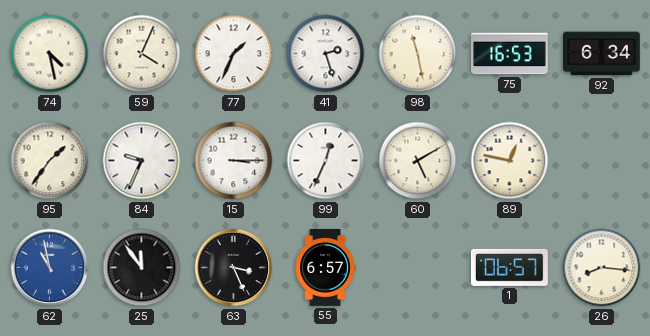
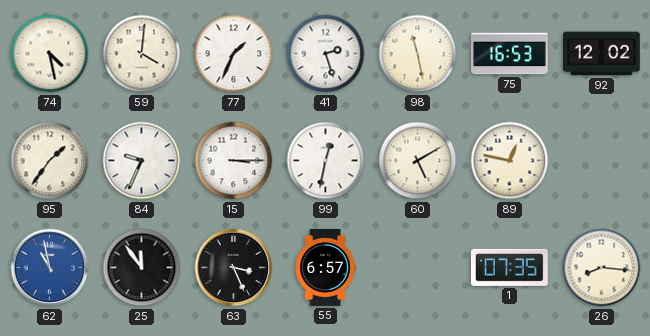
59: 4:04 -> 4:01
92: 6:34 -> 12:02
99: 12:34 -> 12:32
1: 06:57 -> 07:35
